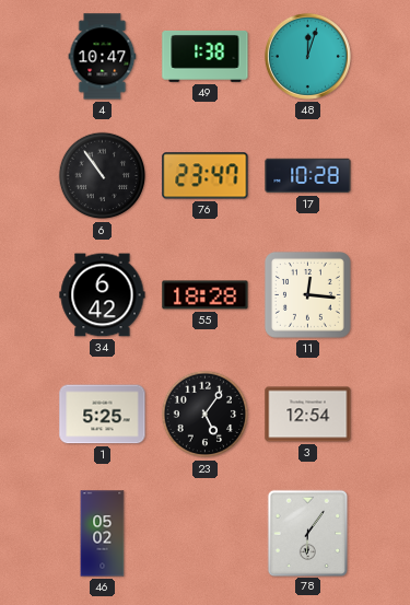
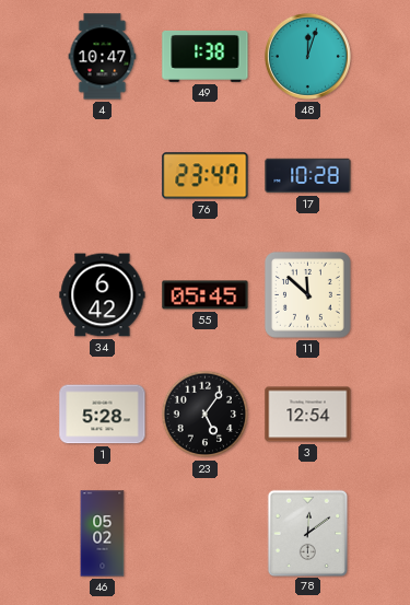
6: 10:54 -> none
55: 18:28 -> 05:45
11: 12:16 -> 11:52
1: 5:25 -> 5:28
78: 6:06 -> 12:09
